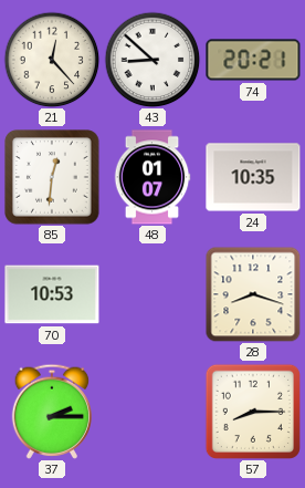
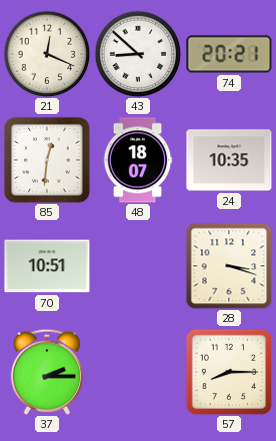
21: 12:23 -> 12:19
48: 01:07 -> 18:07
70: 10:53 -> 10:51
28: 8:18 -> 3:18
